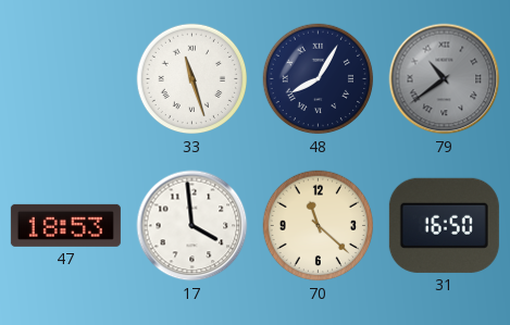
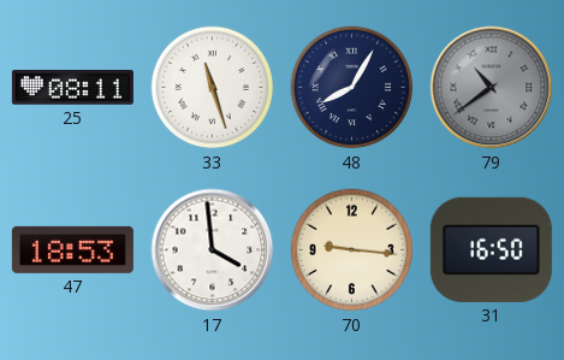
25: none -> 08:11
70: 11:22 -> 9:16
